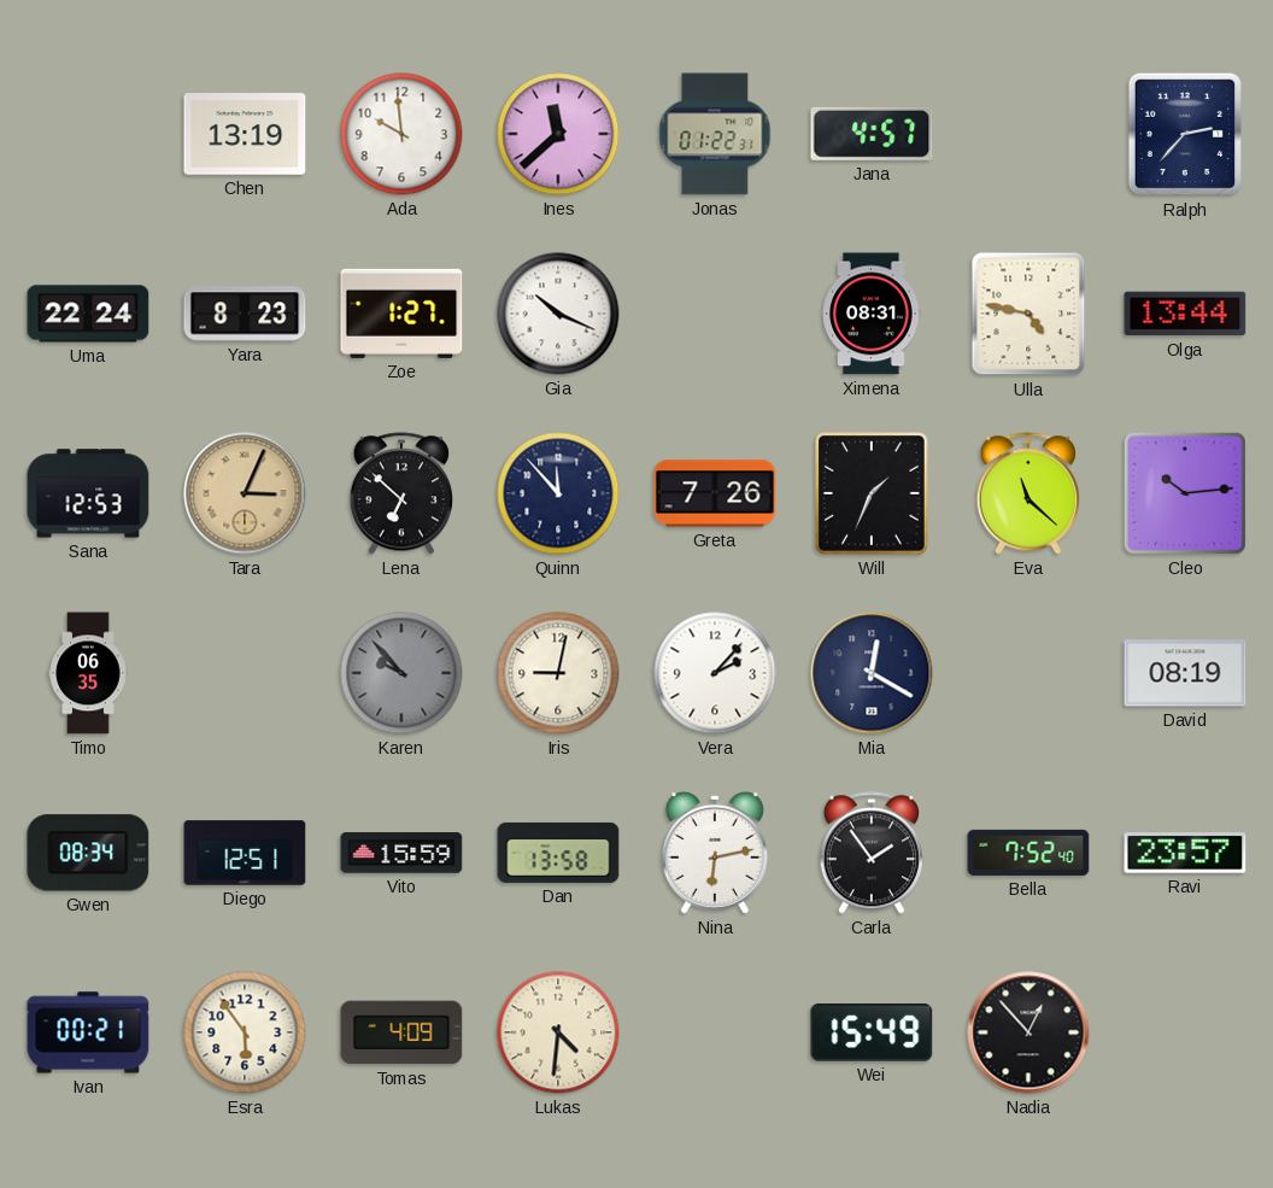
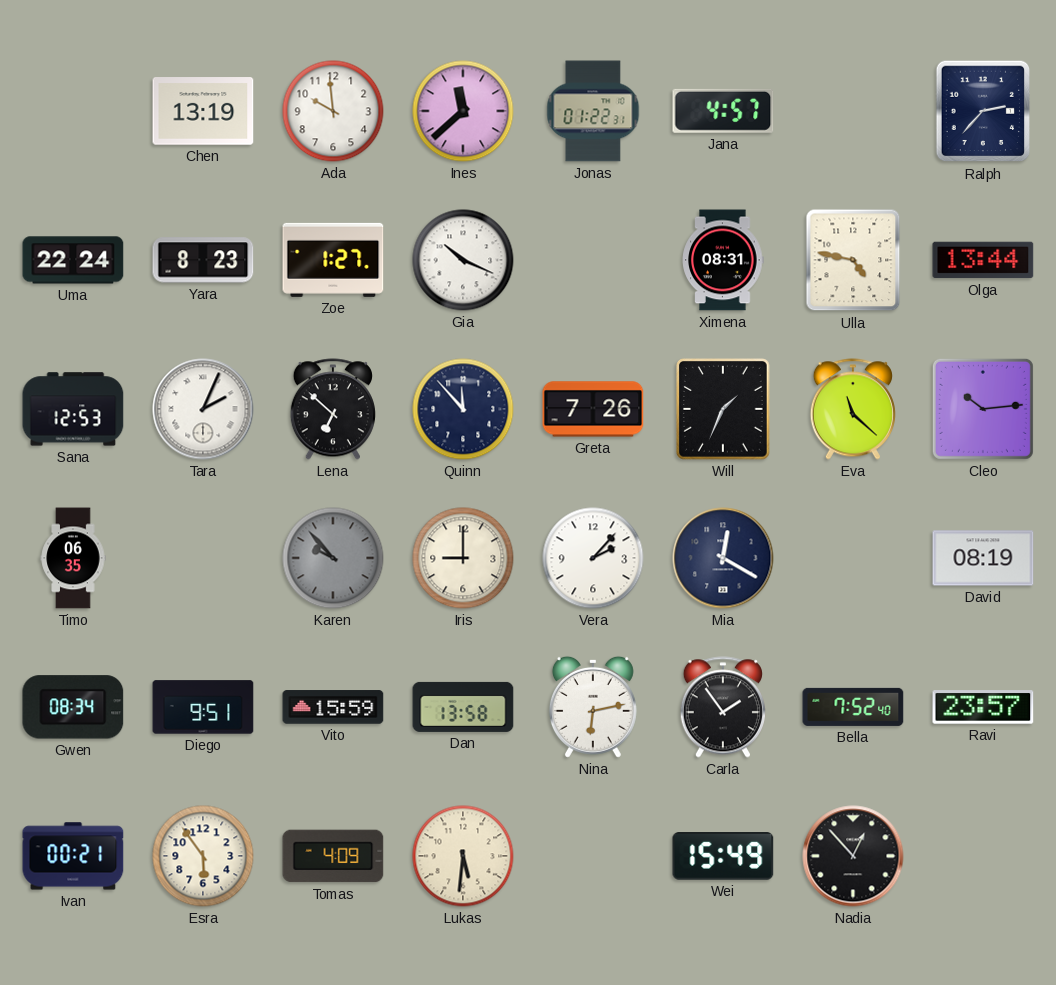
Tara: 3:04 -> 2:04
Tara dial: champagne -> white
Iris: 9:02 -> 9:00
Diego: 12:51 -> 9:51
Lukas: 4:31 -> 5:31
